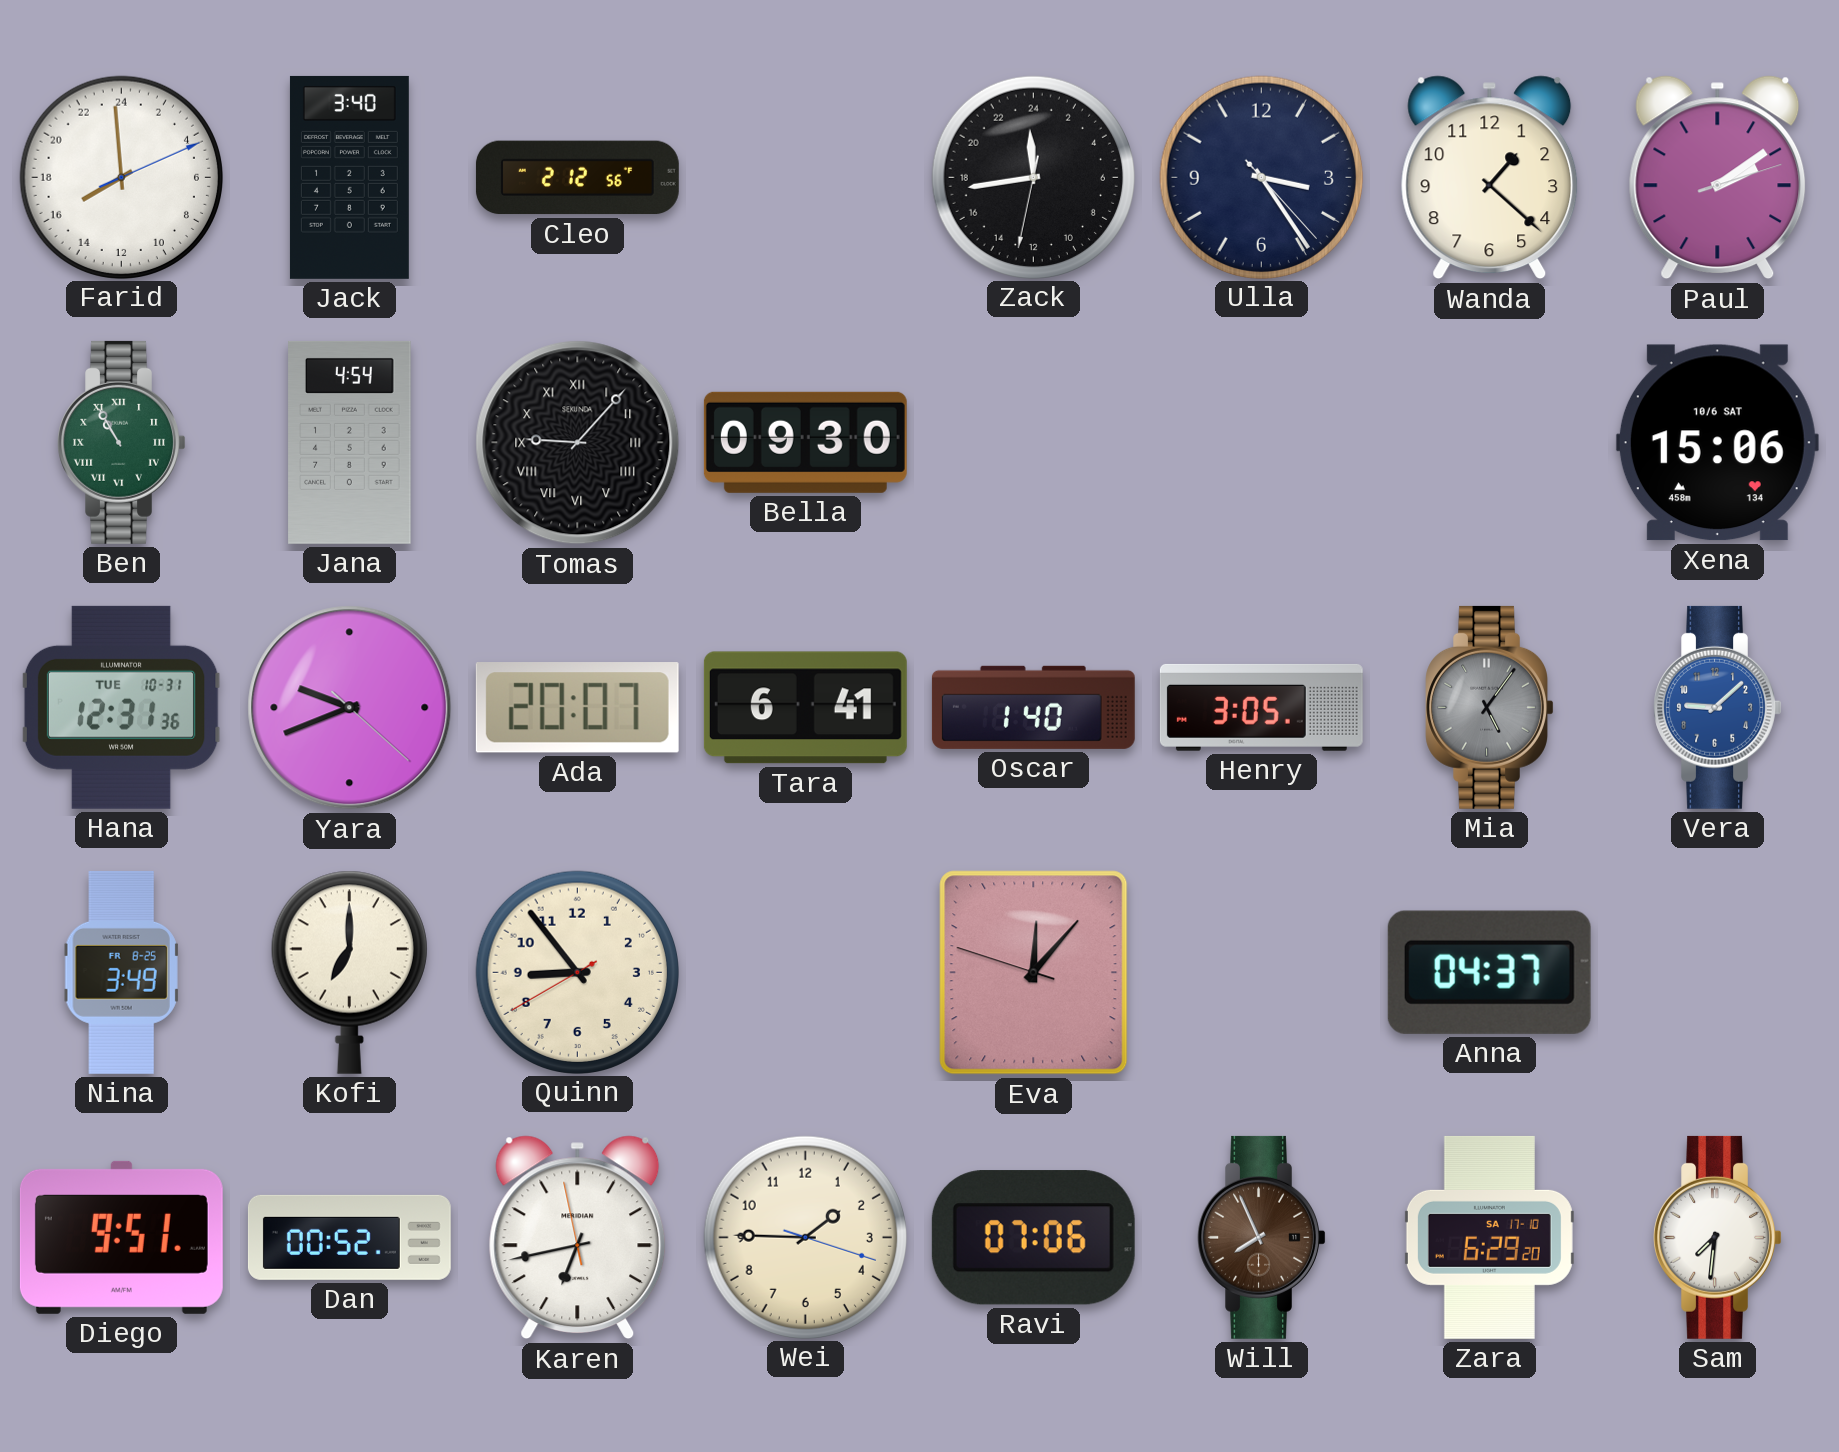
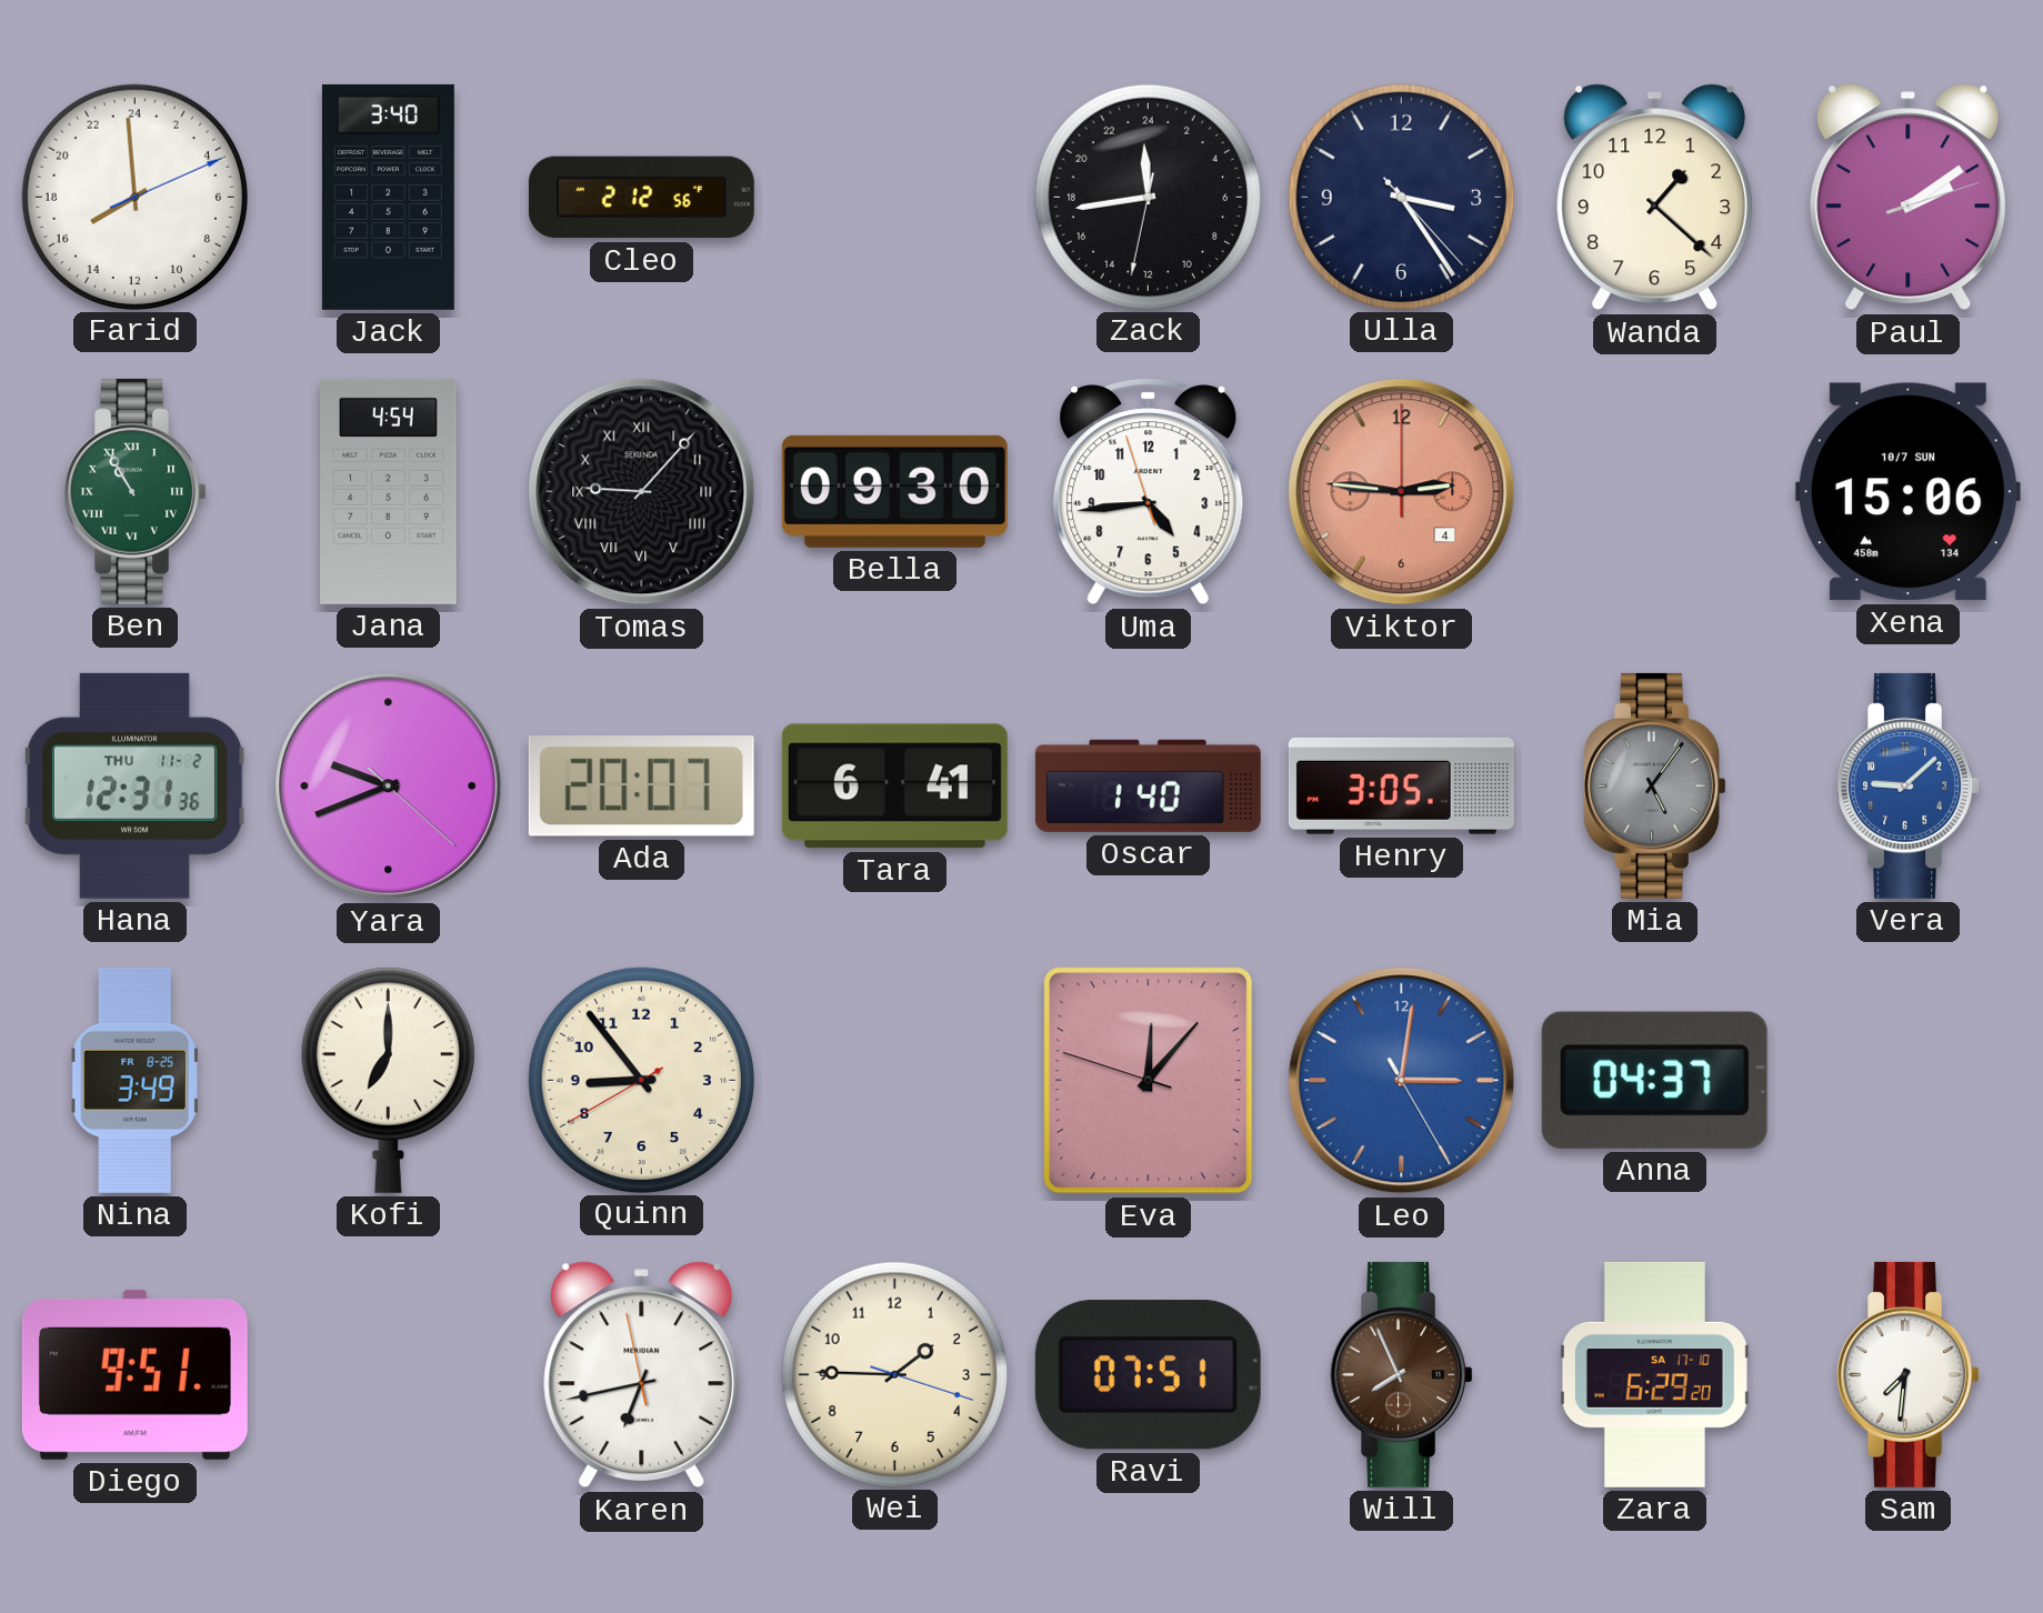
Uma: none -> 4:43
Viktor: none -> 2:46
Xena date: 10/6 SAT -> 10/7 SUN
Hana date: TUE 10-31 -> THU 11-2
Leo: none -> 3:01
Dan: 00:52 -> none
Ravi: 07:06 -> 07:51
